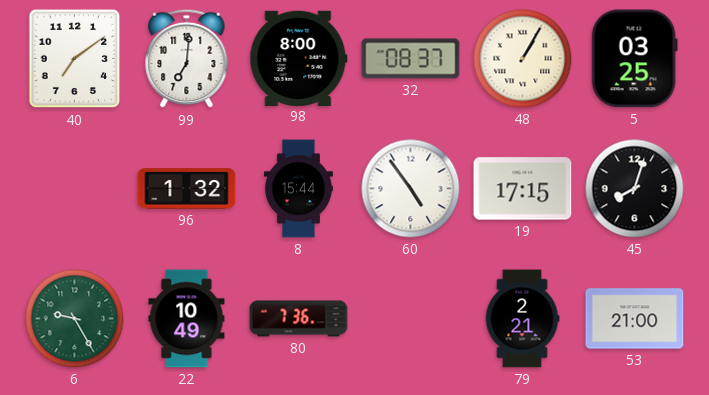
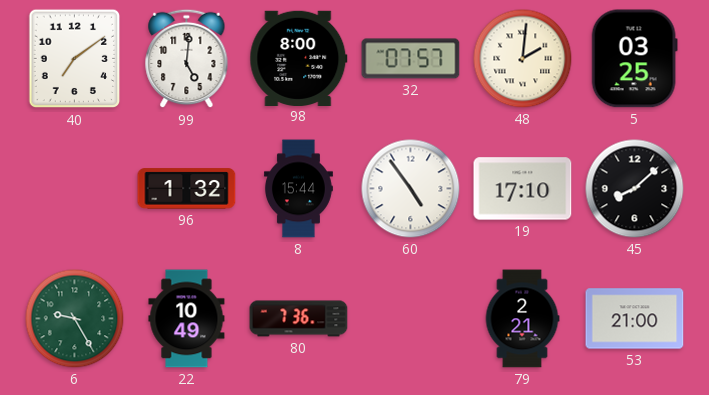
99: 7:01 -> 5:01
32: 08:37 -> 07:57
48: 1:05 -> 2:01
19: 17:15 -> 17:10
45: 8:03 -> 8:08
